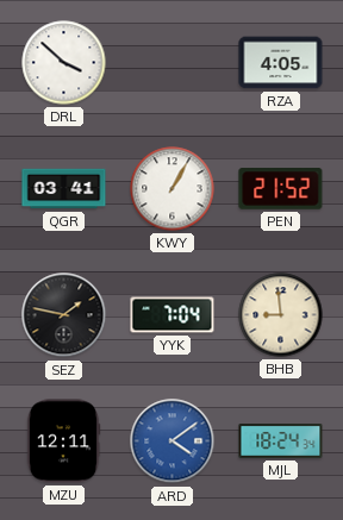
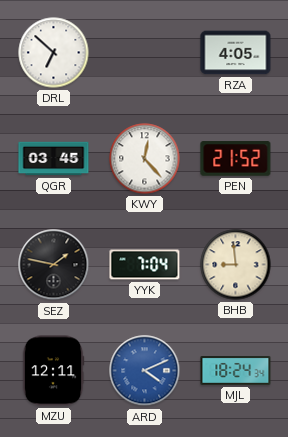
DRL: 3:52 -> 6:52
QGR: 03:41 -> 03:45
KWY: 1:05 -> 12:23
ARD: 4:09 -> 4:11
